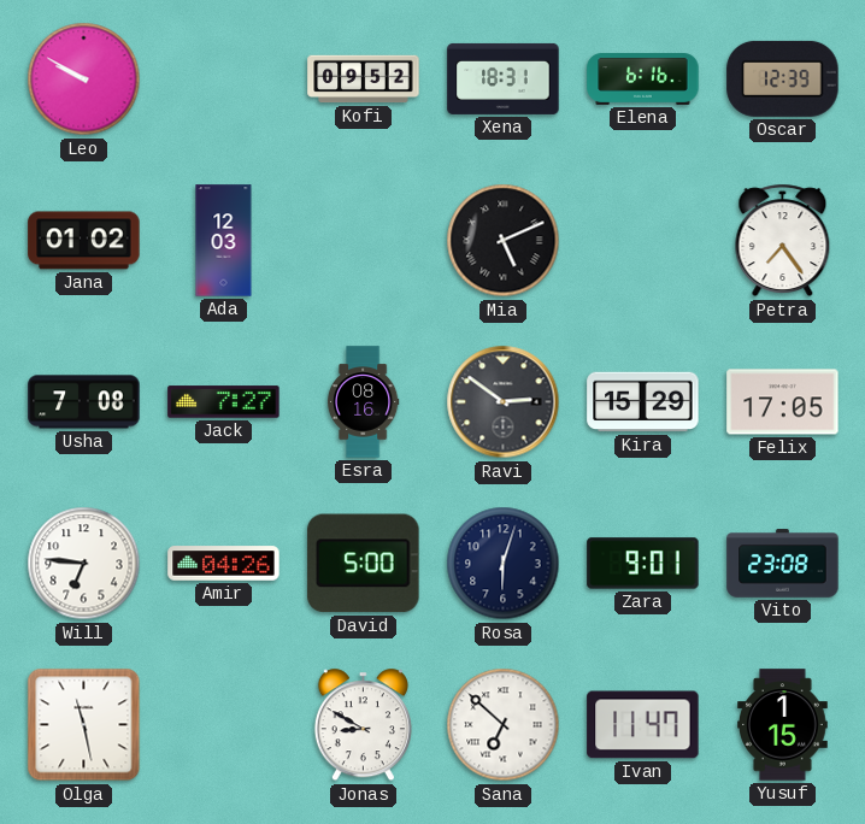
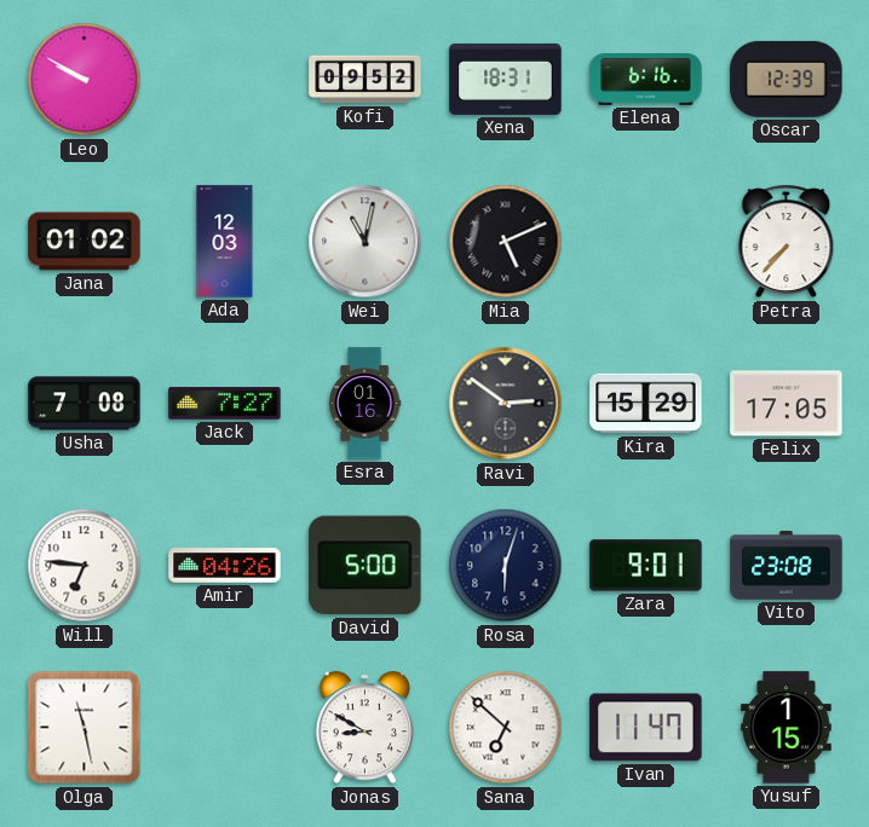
Wei: none -> 11:02
Petra: 7:24 -> 7:37
Esra: 08:16 -> 01:16
